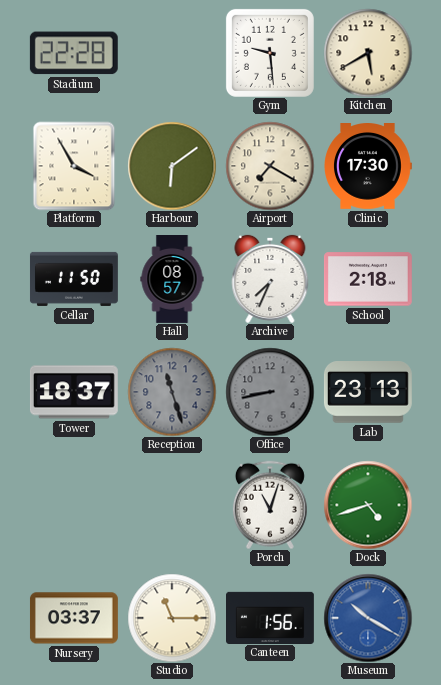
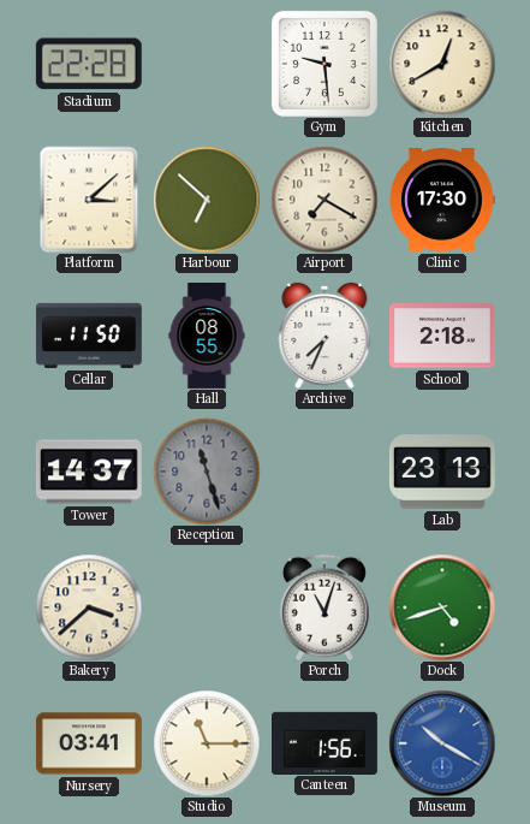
Kitchen: 5:40 -> 12:40
Platform: 3:55 -> 3:08
Harbour: 6:09 -> 6:52
Hall: 08:57 -> 08:55
Tower: 18:37 -> 14:37
Office: 8:43 -> none
Bakery: none -> 3:38
Nursery: 03:37 -> 03:41
